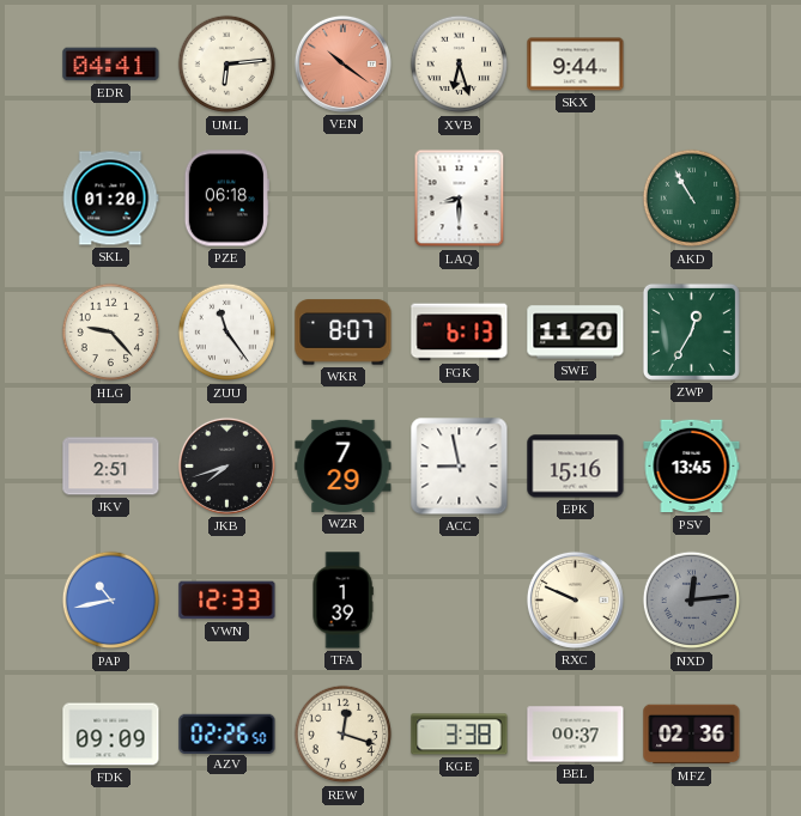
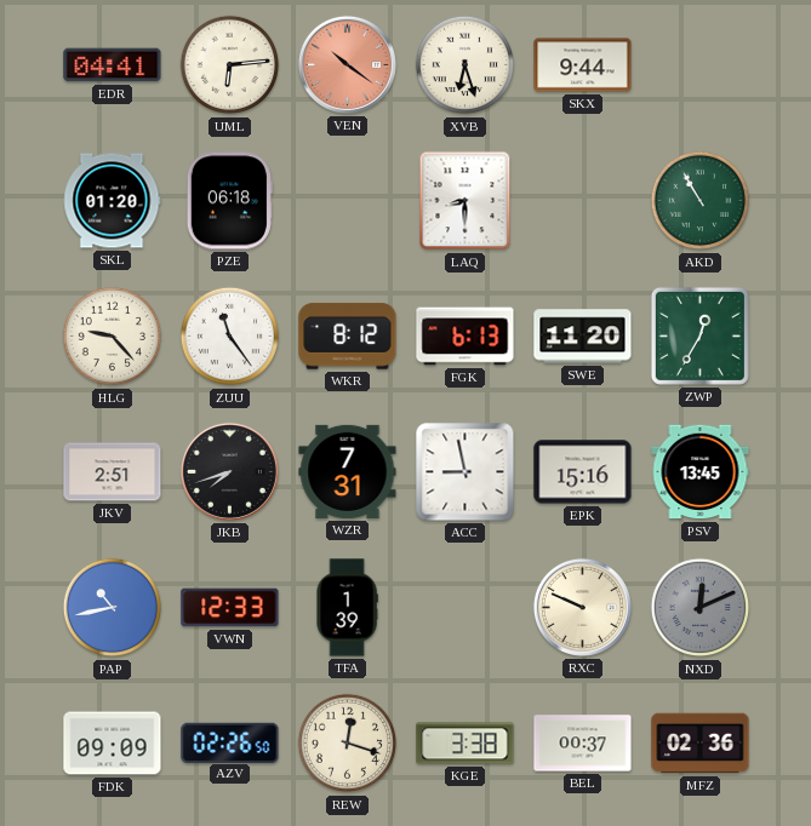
WKR: 8:07 -> 8:12
WZR: 7:29 -> 7:31
NXD: 12:14 -> 12:11
